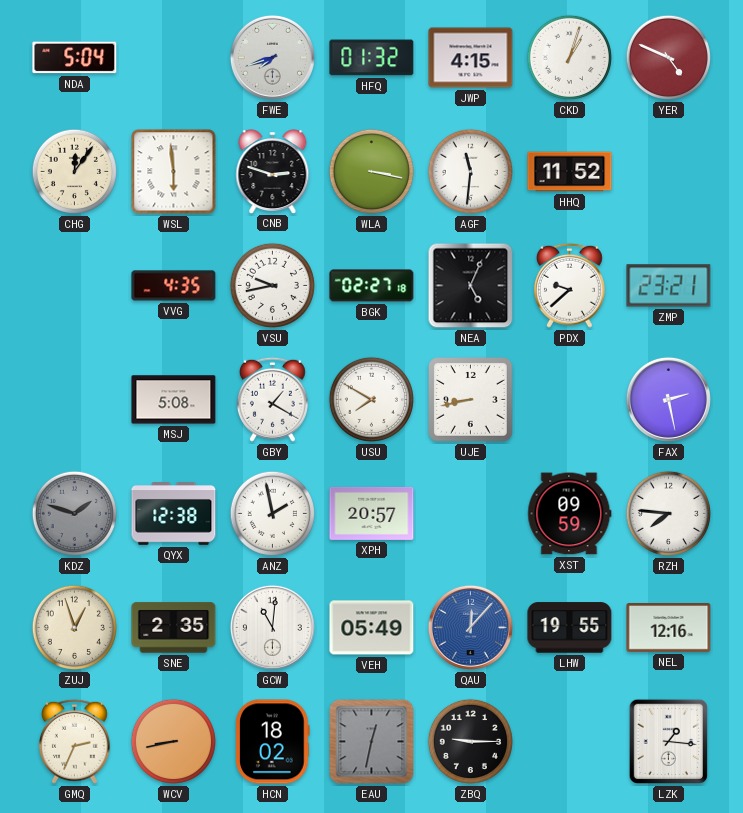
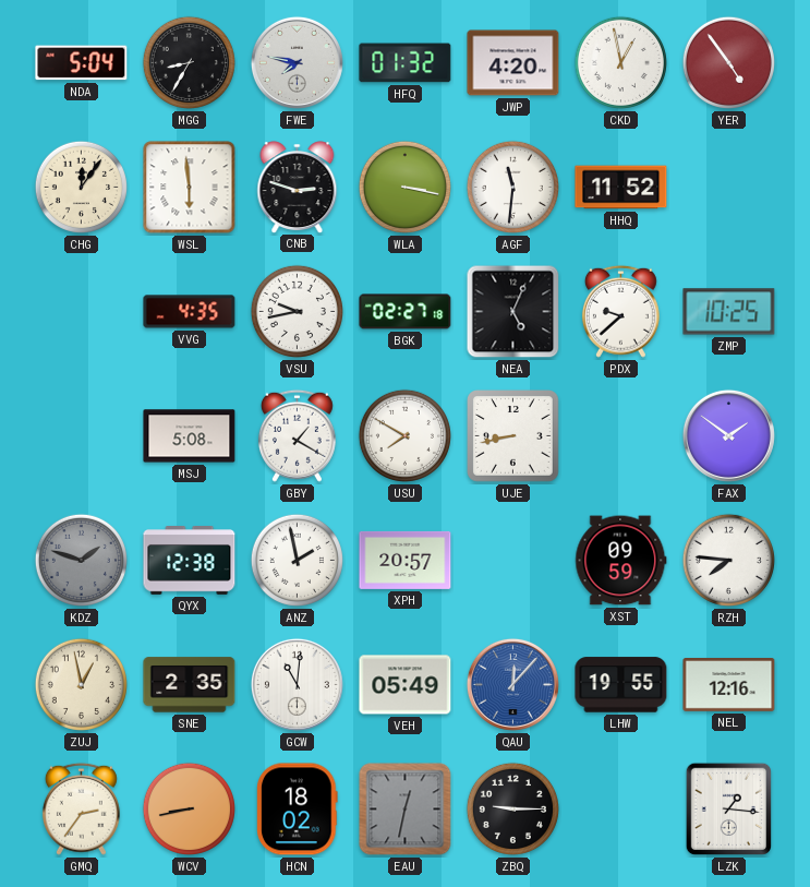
MGG: none -> 8:35
FWE: 7:42 -> 7:47
JWP: 4:15 -> 4:20
CKD: 1:03 -> 12:58
YER: 4:49 -> 4:54
ZMP: 23:21 -> 10:25
FAX: 2:28 -> 1:51
ZUJ: 12:57 -> 12:58
GMQ: 2:34 -> 2:36
